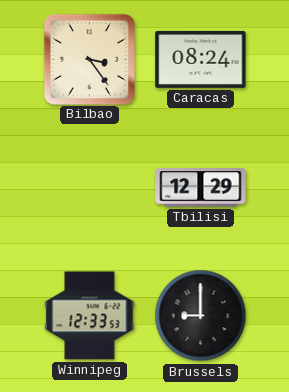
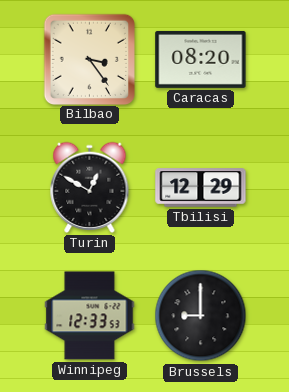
Caracas: 08:24 -> 08:20
Turin: none -> 12:50
